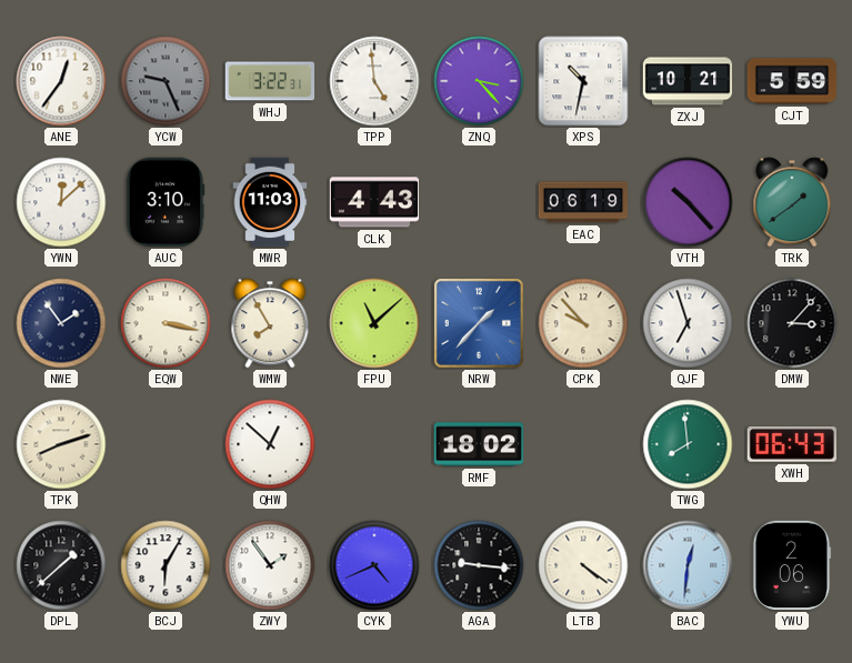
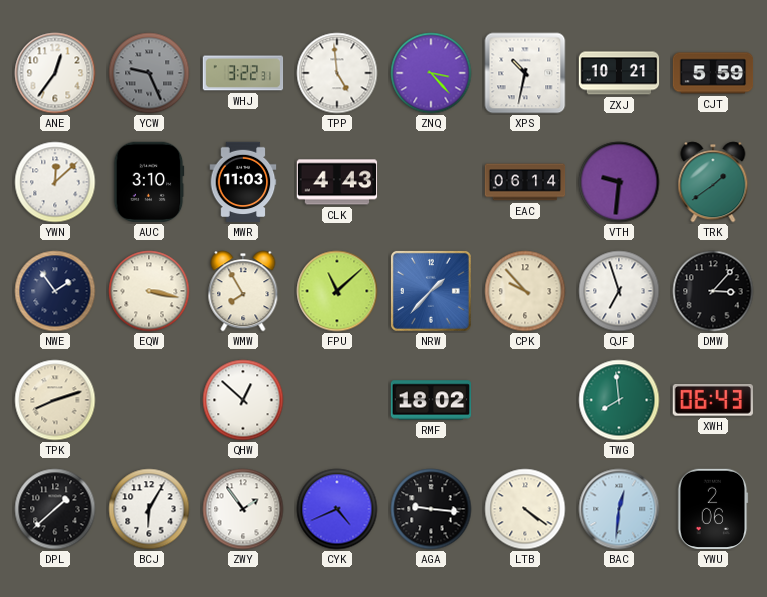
EAC: 06:19 -> 06:14
VTH: 10:23 -> 9:31
